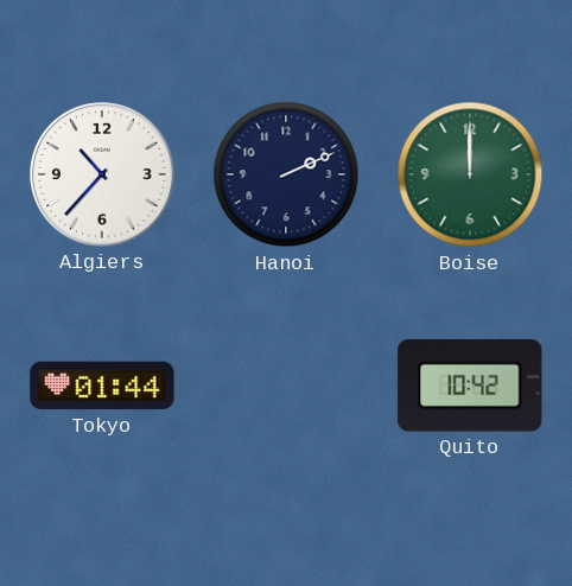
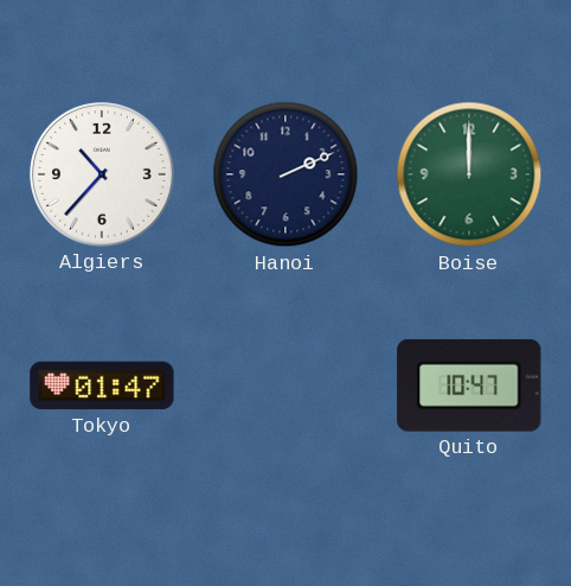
Tokyo: 01:44 -> 01:47
Quito: 10:42 -> 10:47
